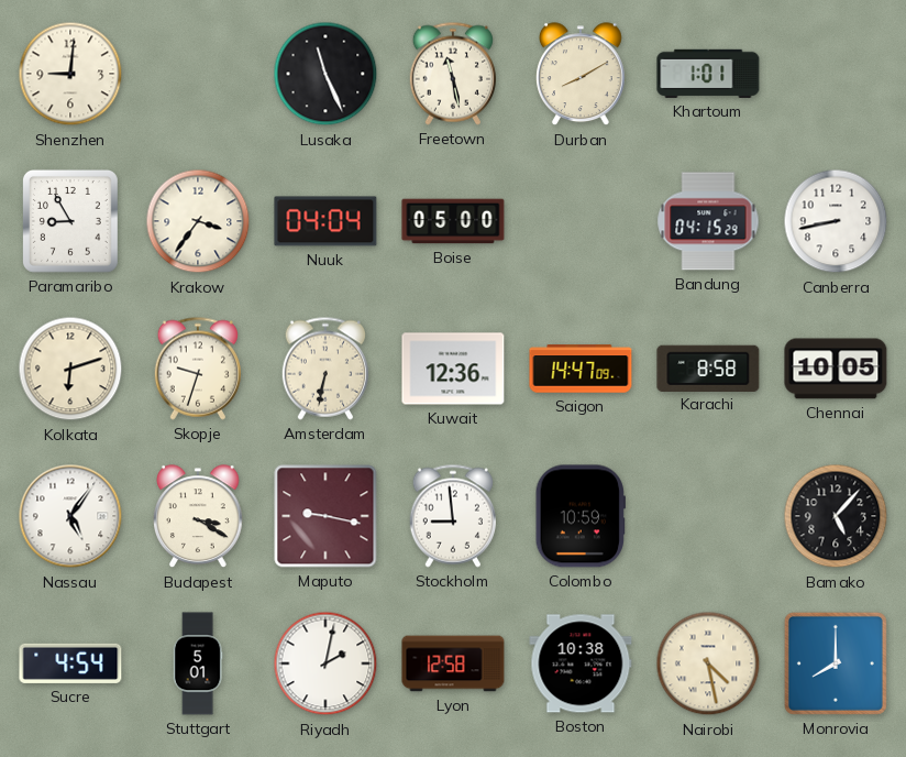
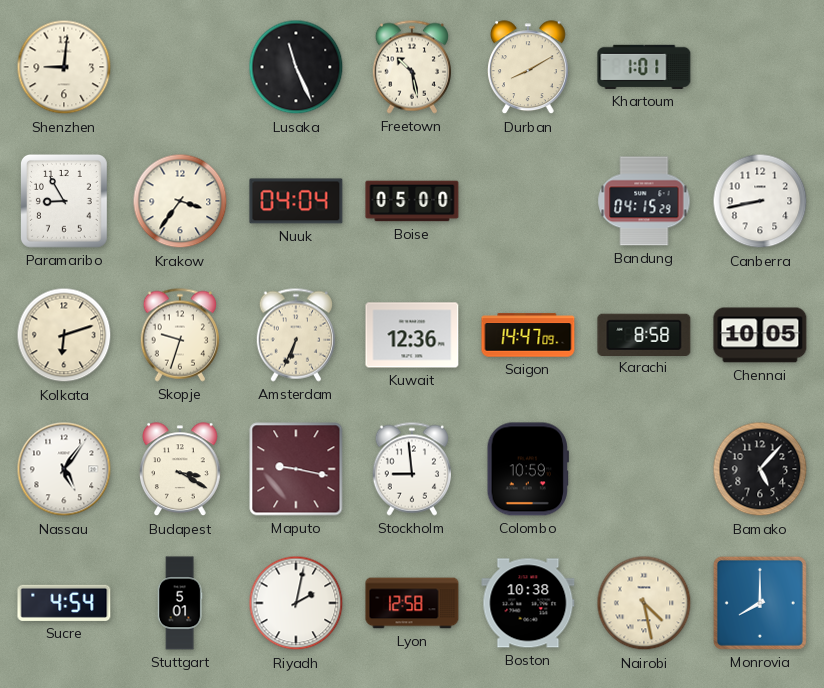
Freetown: 11:28 -> 10:28
Amsterdam: 6:32 -> 6:34
